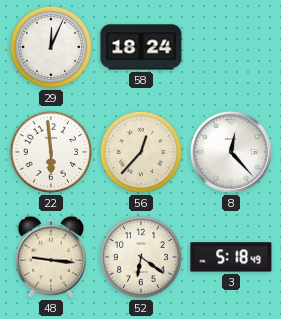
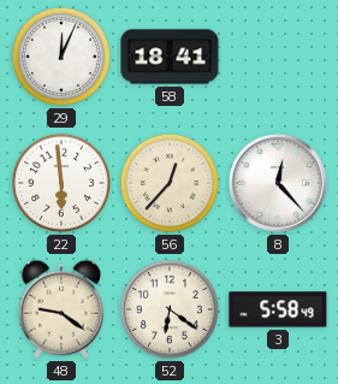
58: 18:24 -> 18:41
48: 9:16 -> 9:21
3: 5:18 -> 5:58
